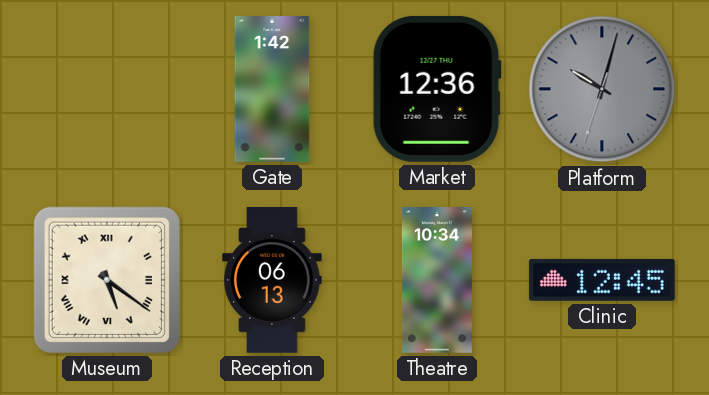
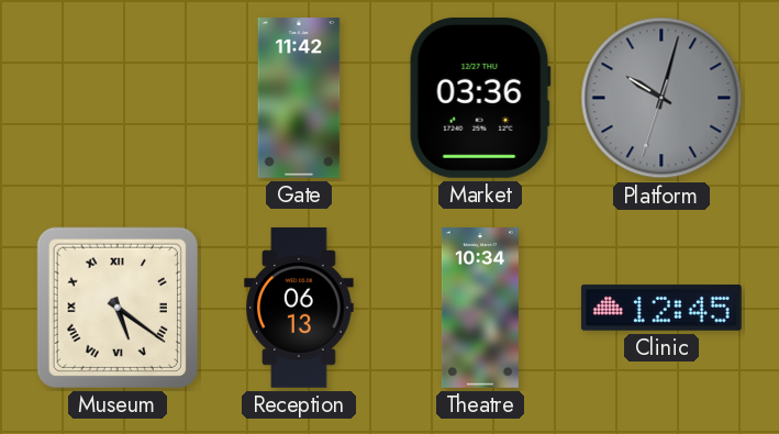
Gate: 1:42 -> 11:42
Market: 12:36 -> 03:36
